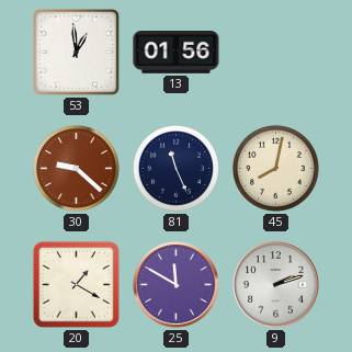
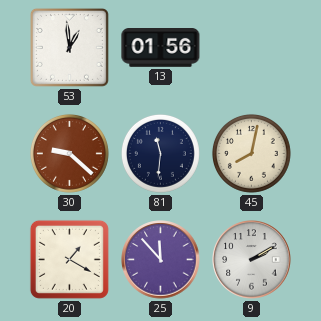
81: 11:26 -> 11:31
25: 11:50 -> 11:53
9: 2:12 -> 2:10
